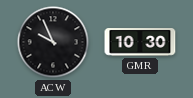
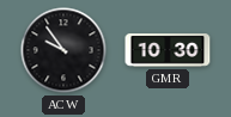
ACW: 9:56 -> 9:54
